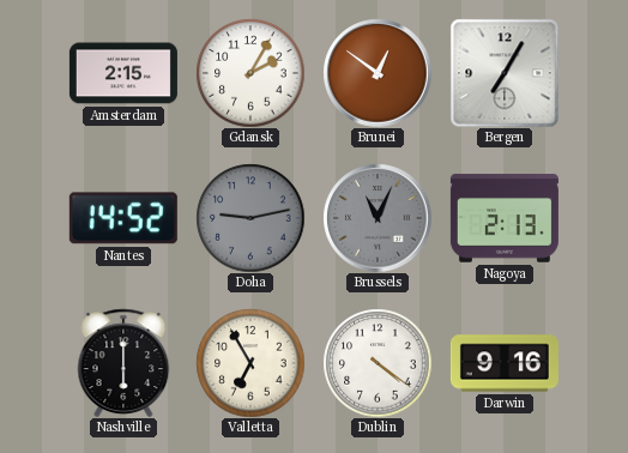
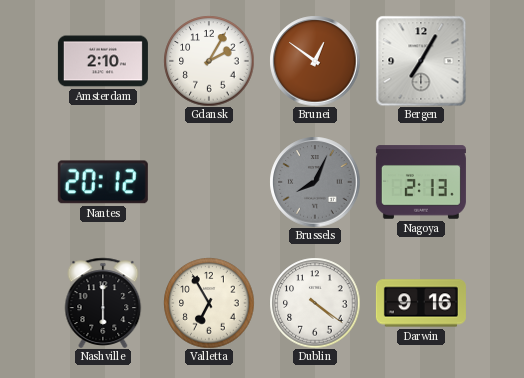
Amsterdam: 2:15 -> 2:10
Nantes: 14:52 -> 20:12
Doha: 9:13 -> none
Brussels: 11:04 -> 8:04
